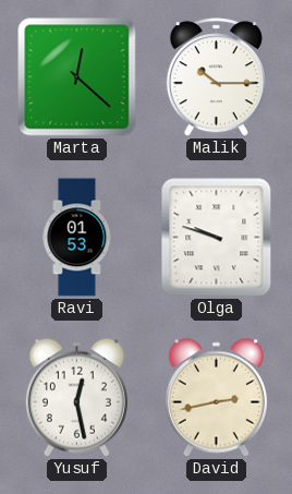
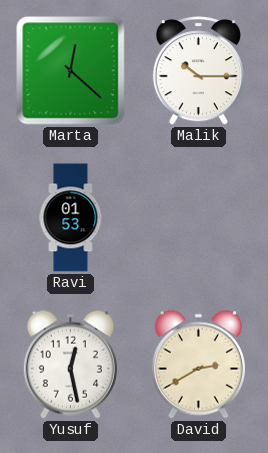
Olga: 9:48 -> none
David: 2:43 -> 2:40
